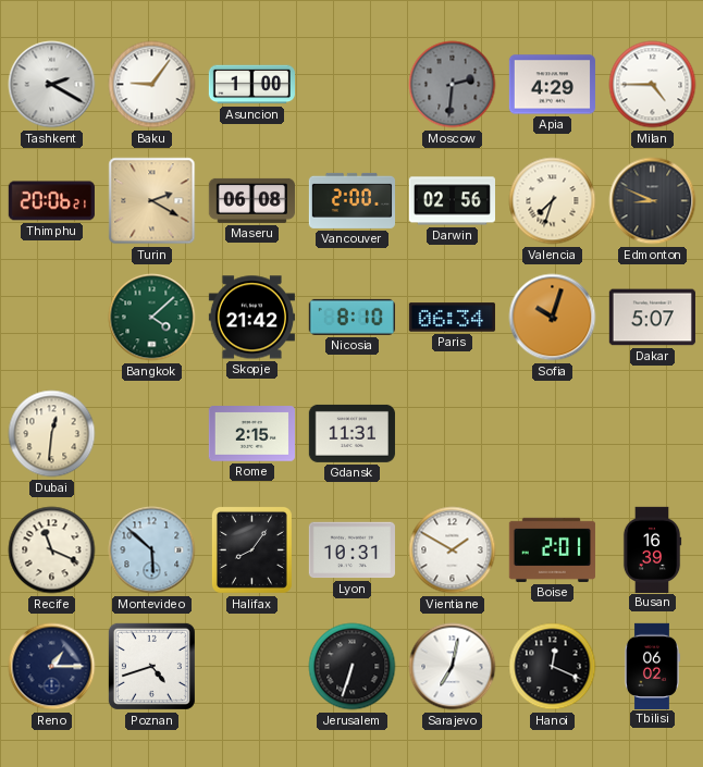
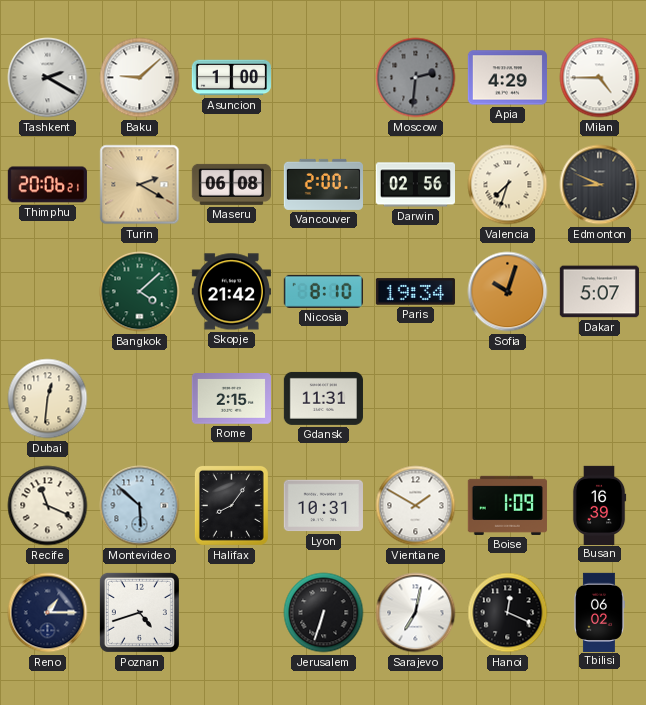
Baku: 9:06 -> 9:08
Paris: 06:34 -> 19:34
Boise: 2:01 -> 1:09
